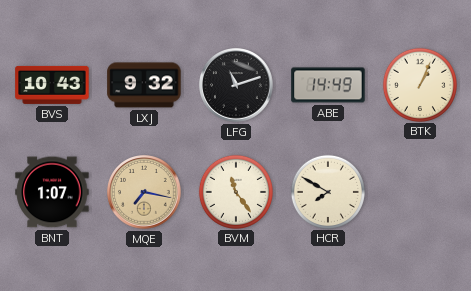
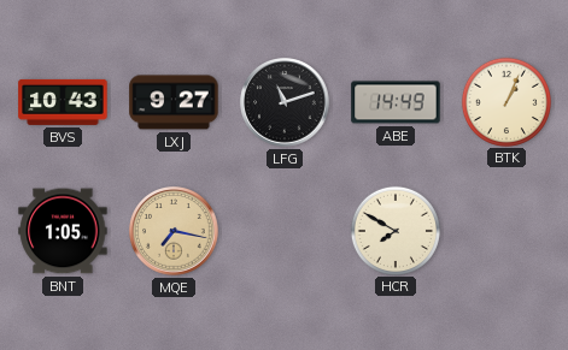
LXJ: 9:32 -> 9:27
BNT: 1:07 -> 1:05
BVM: 11:24 -> none
